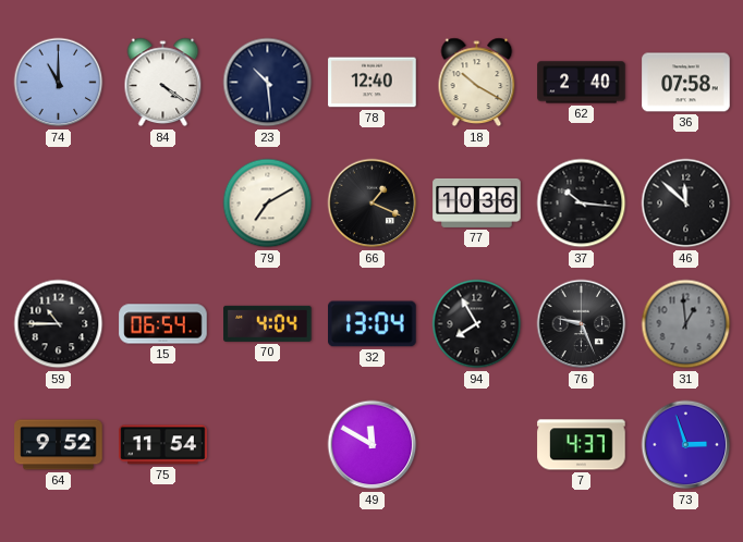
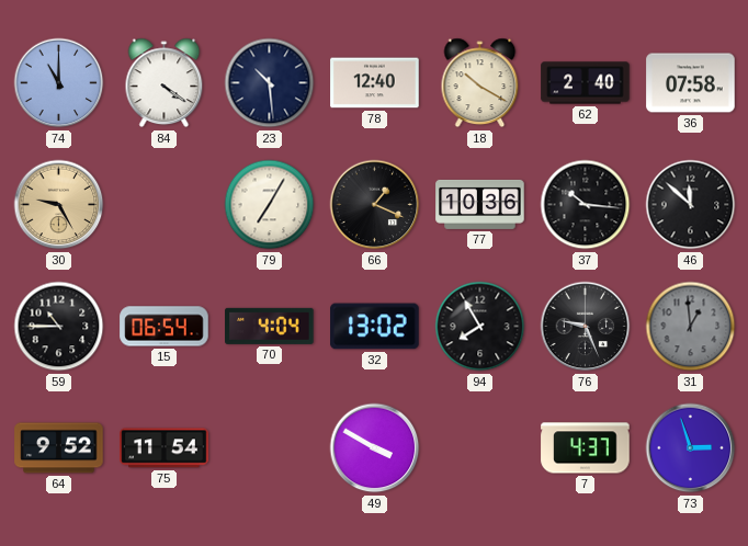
30: none -> 9:25
79: 7:10 -> 7:05
32: 13:04 -> 13:02
49: 11:50 -> 3:50
